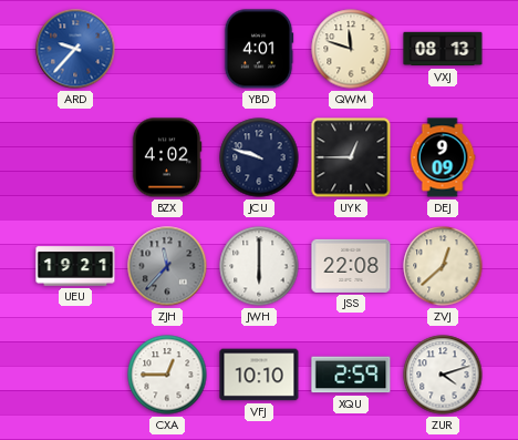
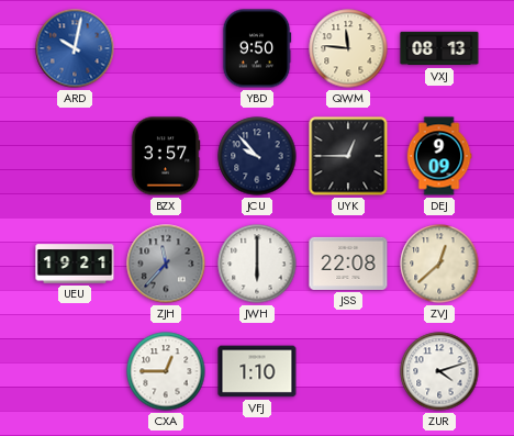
ARD: 9:37 -> 10:02
YBD: 4:01 -> 9:50
QWM: 11:48 -> 11:46
BZX: 4:02 -> 3:57
JCU: 9:48 -> 9:53
VFJ: 10:10 -> 1:10
XQU: 2:59 -> none
